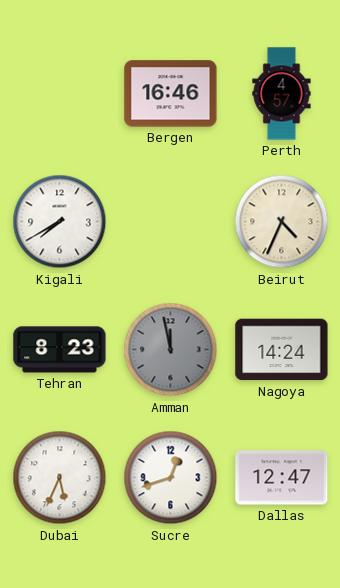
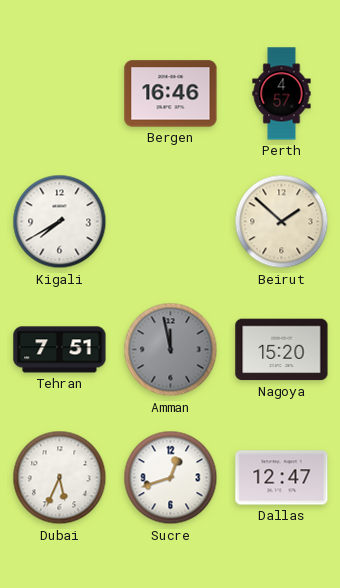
Beirut: 4:34 -> 1:52
Tehran: 8:23 -> 7:51
Nagoya: 14:24 -> 15:20
